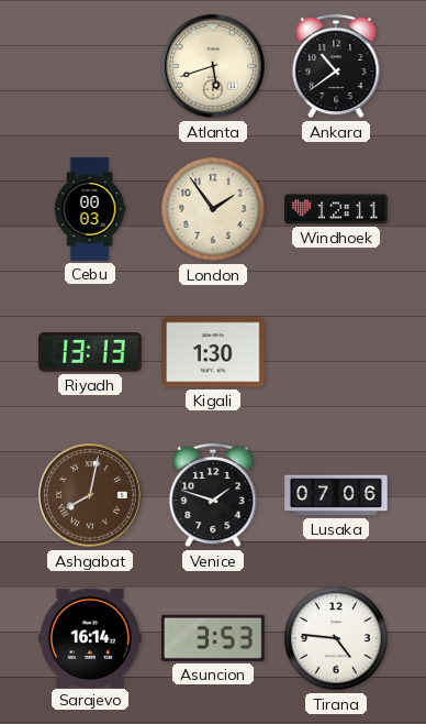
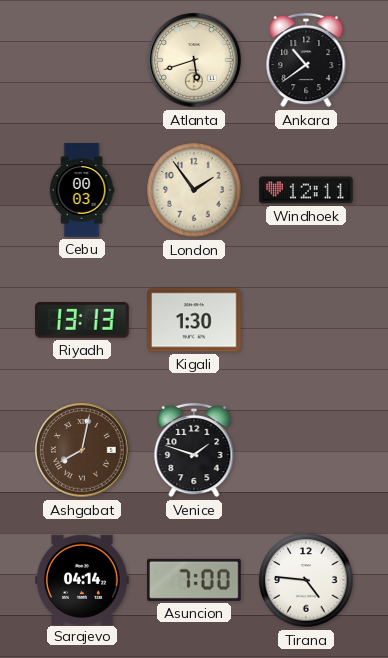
Lusaka: 07:06 -> none
Sarajevo: 16:14 -> 04:14
Asuncion: 3:53 -> 7:00
